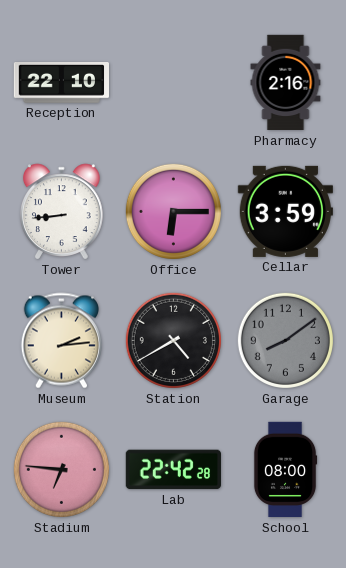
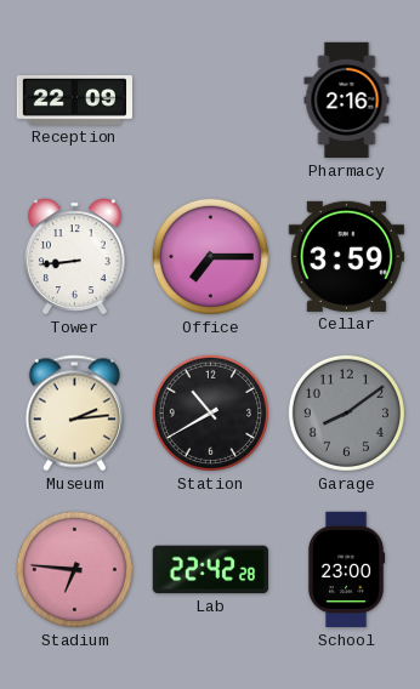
Reception: 22:10 -> 22:09
Office: 6:15 -> 7:15
Station: 4:40 -> 10:40
School: 08:00 -> 23:00
